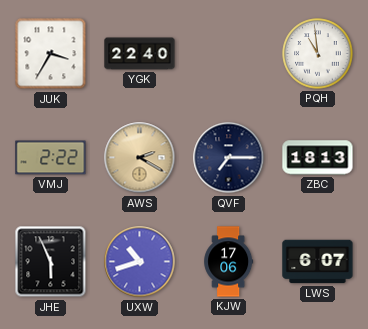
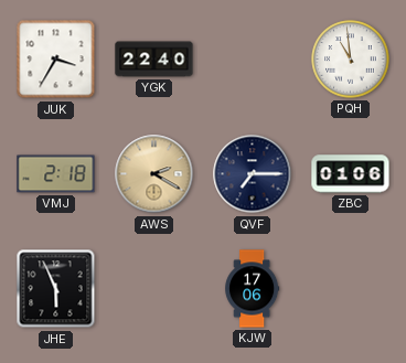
VMJ: 2:22 -> 2:18
ZBC: 18:13 -> 01:06
UXW: 10:42 -> none
LWS: 6:07 -> none
